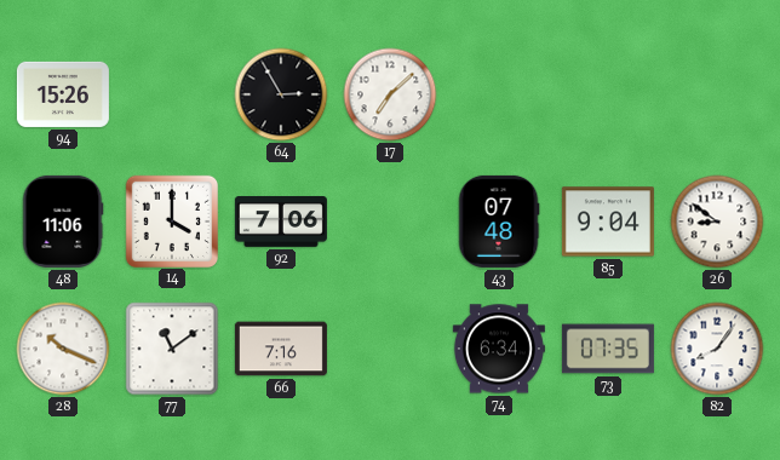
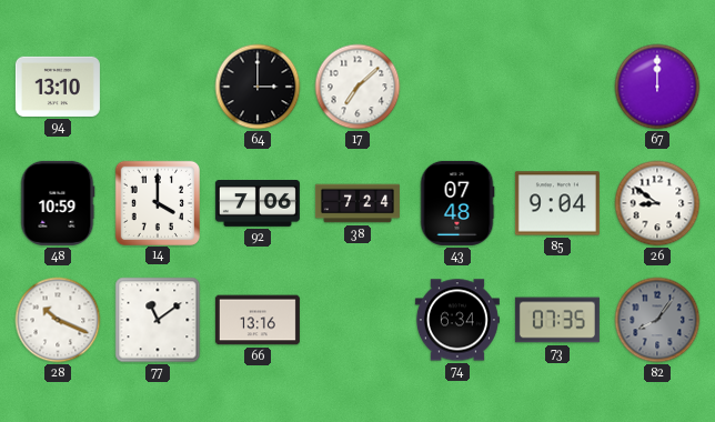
94: 15:26 -> 13:10
64: 2:55 -> 3:00
67: none -> 12:00
48: 11:06 -> 10:59
38: none -> 7:24
66: 7:16 -> 13:16
82 dial: white -> grey
